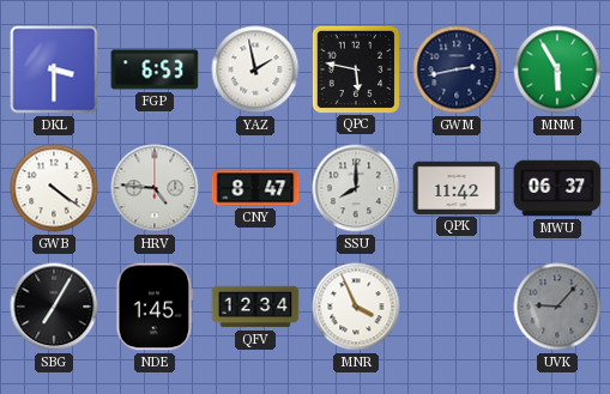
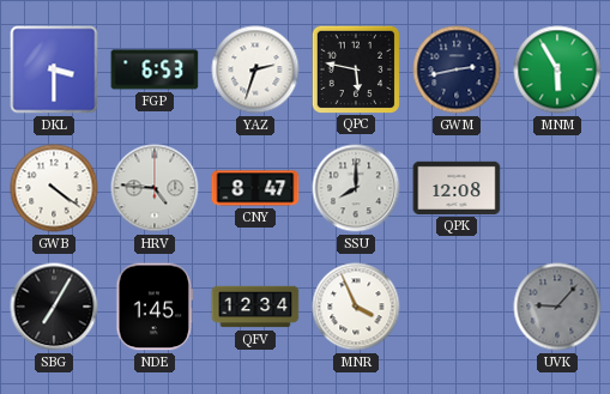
YAZ: 1:58 -> 2:33
QPK: 11:42 -> 12:08
MWU: 06:37 -> none
